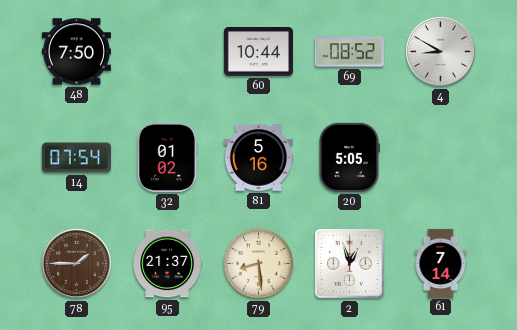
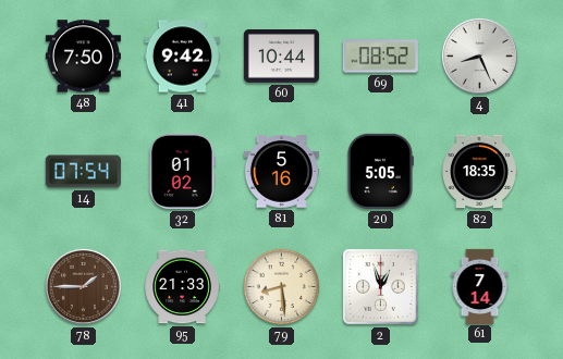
41: none -> 9:42
4: 8:50 -> 8:26
82: none -> 18:35
95: 21:37 -> 21:33
